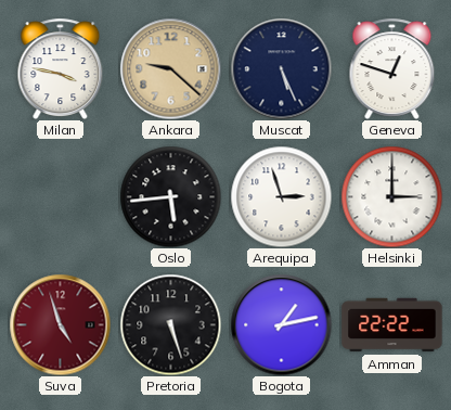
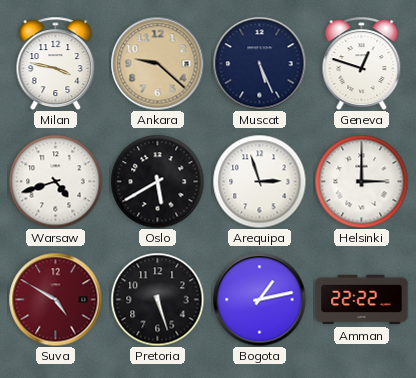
Warsaw: none -> 4:42
Oslo: 5:44 -> 5:40
Suva: 4:57 -> 4:50
